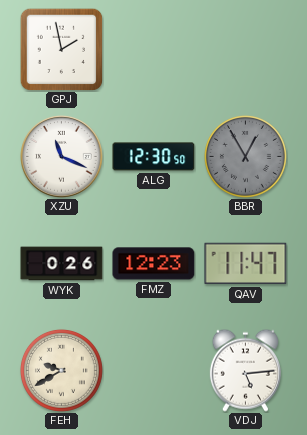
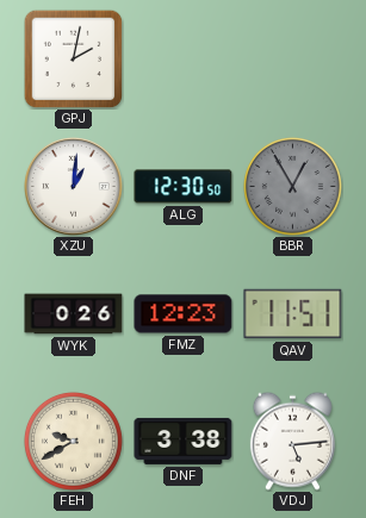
GPJ: 1:58 -> 2:02
XZU: 11:19 -> 1:01
QAV: 11:47 -> 11:51
DNF: none -> 3:38
